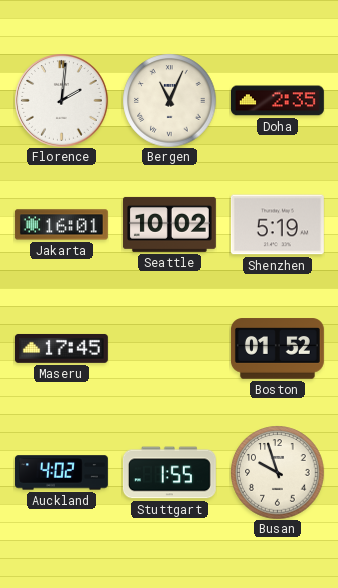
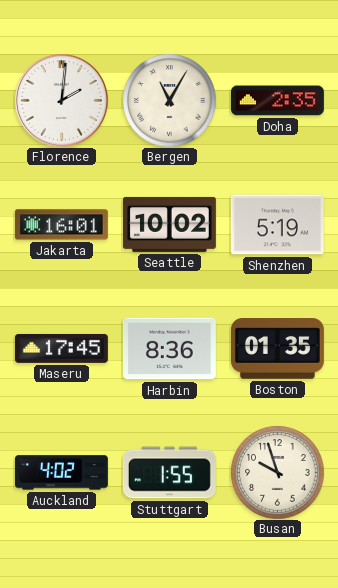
Bergen: 11:04 -> 11:05
Harbin: none -> 8:36
Boston: 01:52 -> 01:35
